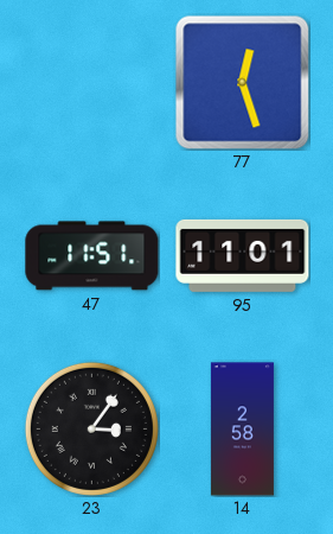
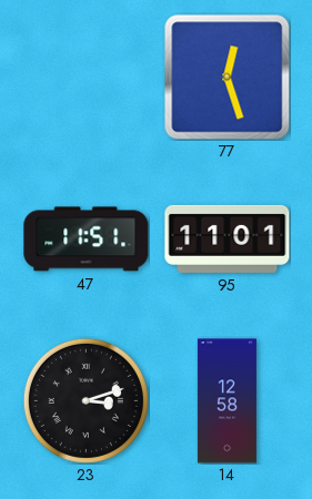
23: 3:06 -> 3:12
14: 2:58 -> 12:58
